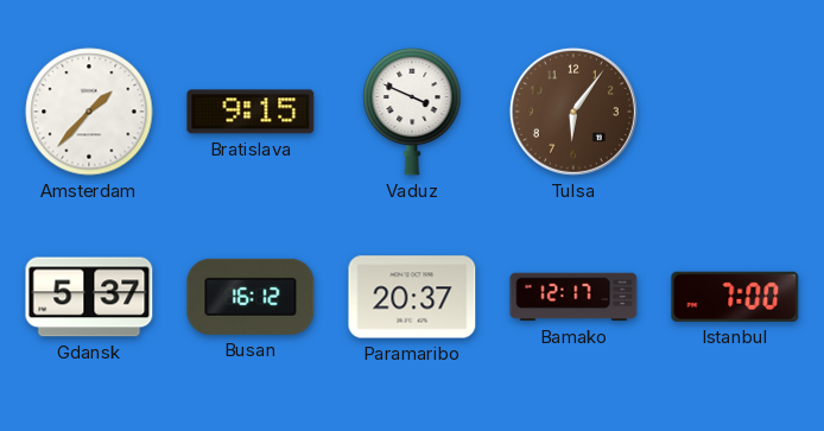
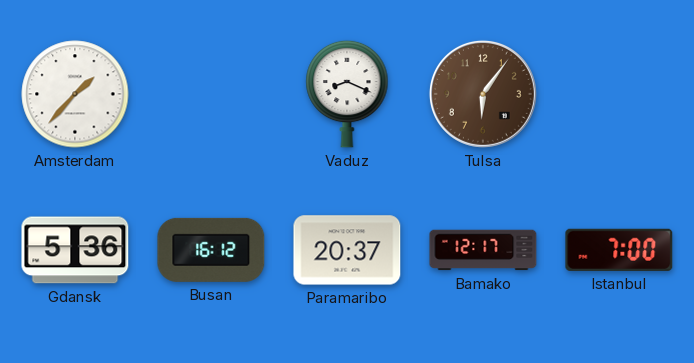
Bratislava: 9:15 -> none
Vaduz: 3:49 -> 8:19
Gdansk: 5:37 -> 5:36
